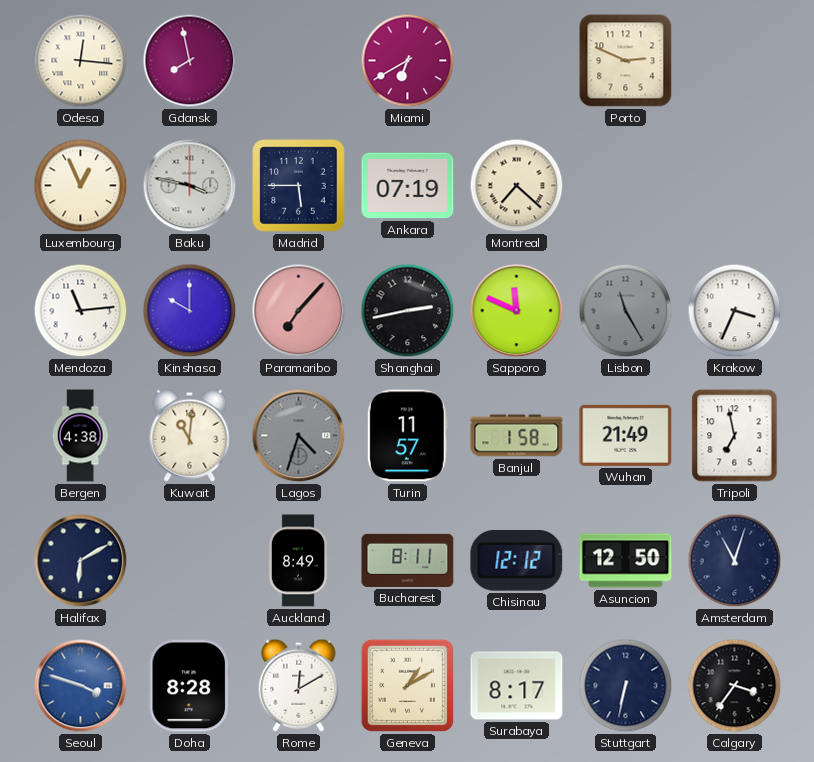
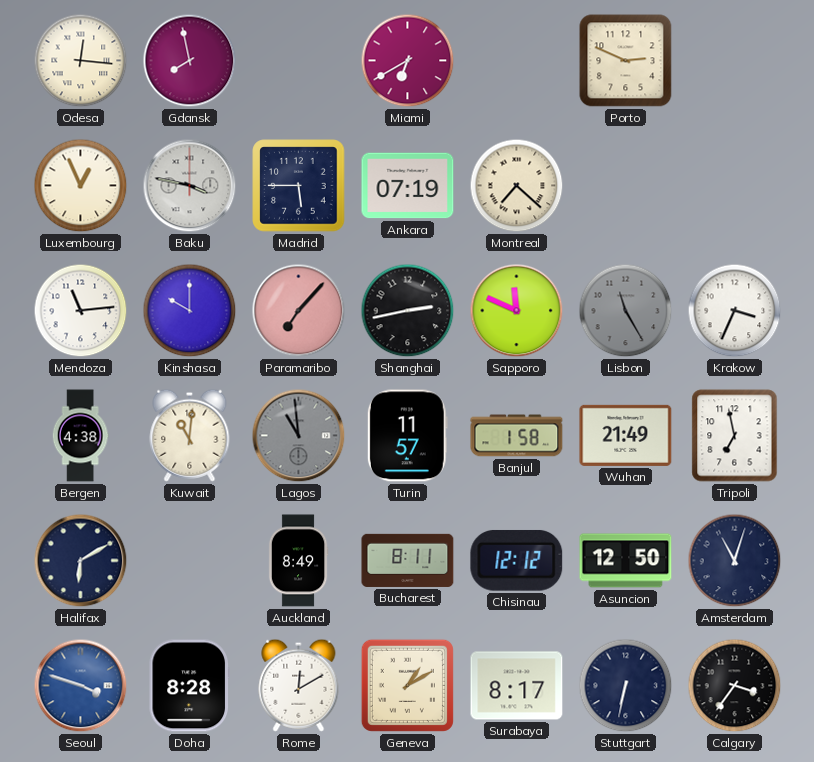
Lagos: 4:33 -> 10:59
